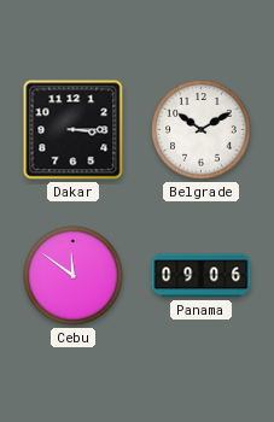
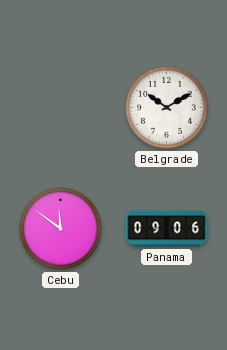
Dakar: 3:15 -> none
